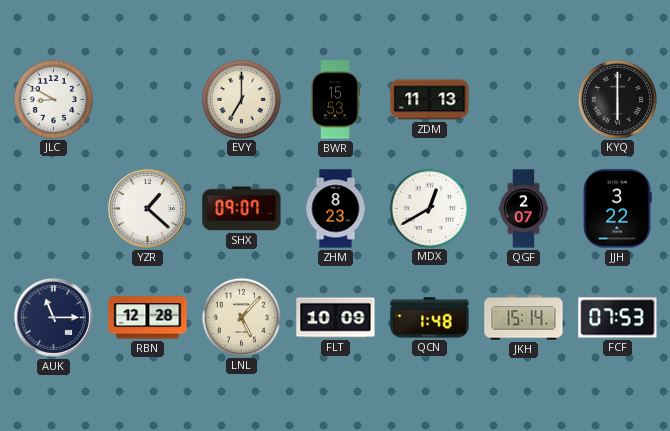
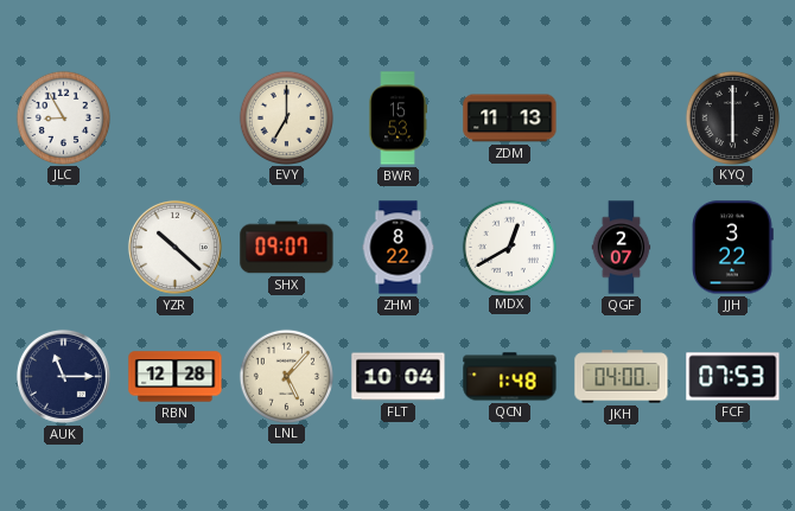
JLC: 8:50 -> 8:55
YZR: 1:22 -> 10:22
ZHM: 8:23 -> 8:22
FLT: 10:09 -> 10:04
JKH: 15:14 -> 04:00
